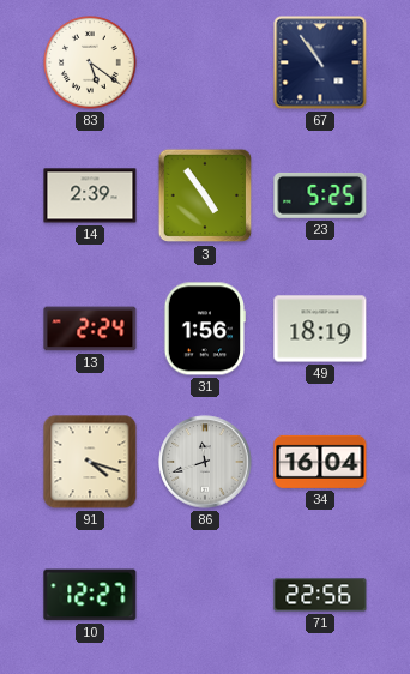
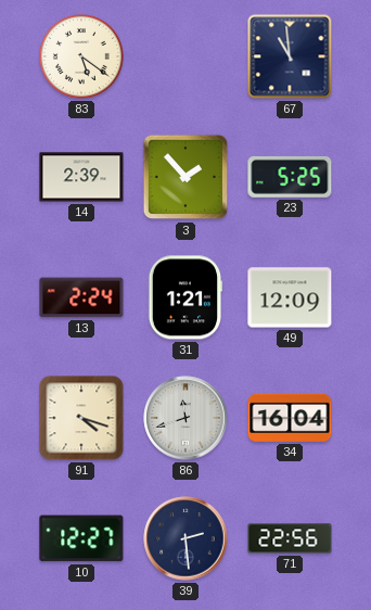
67: 10:54 -> 10:59
3: 4:54 -> 1:53
31: 1:56 -> 1:21
49: 18:19 -> 12:09
39: none -> 2:29
